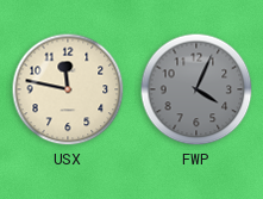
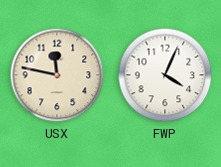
FWP dial: grey -> white
